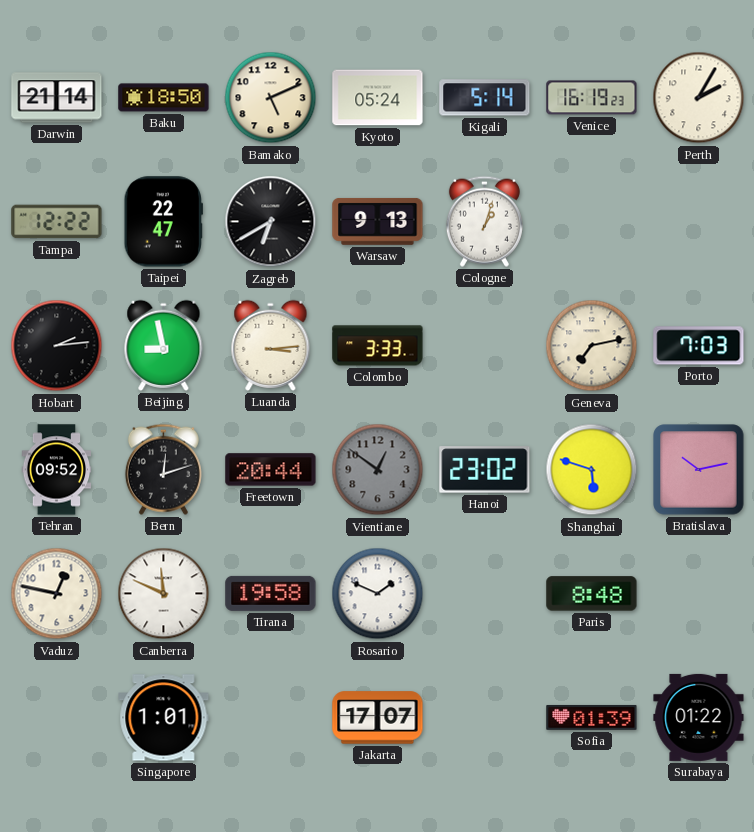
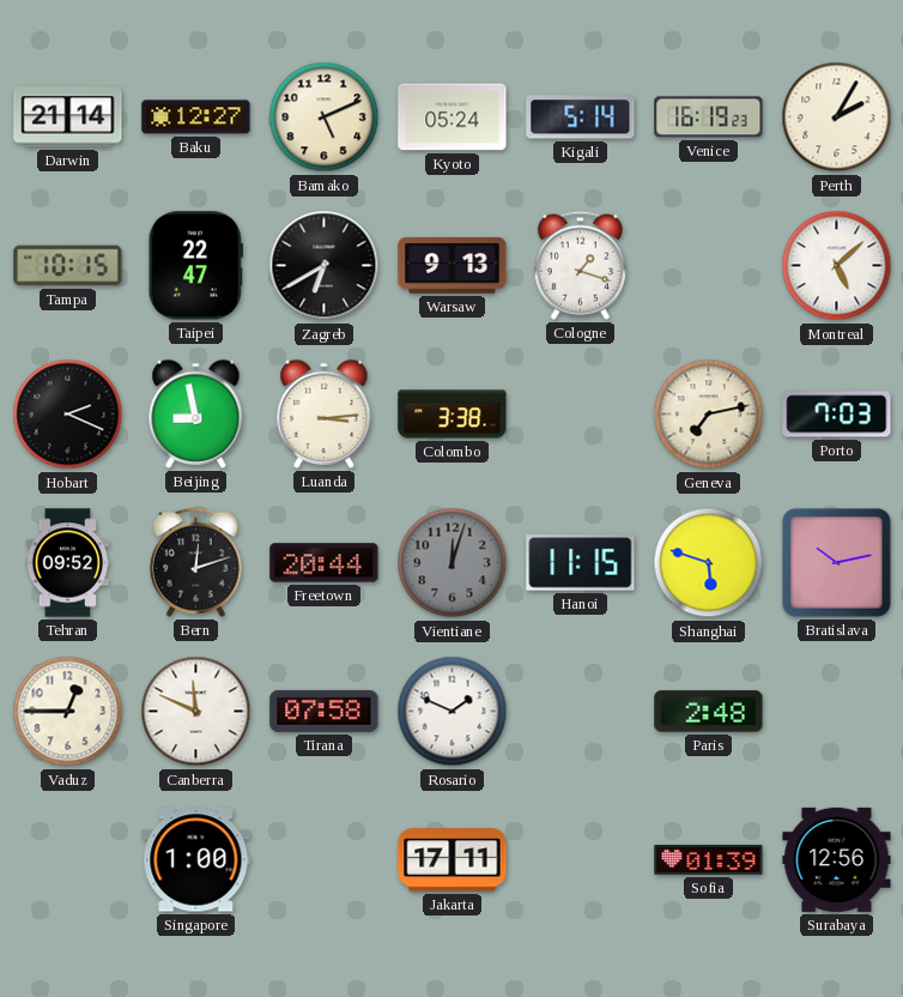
Baku: 18:50 -> 12:27
Tampa: 12:22 -> 10:15
Cologne: 1:03 -> 1:18
Montreal: none -> 5:08
Hobart: 2:14 -> 2:19
Colombo: 3:33 -> 3:38
Vientiane: 12:51 -> 12:03
Hanoi: 23:02 -> 11:15
Vaduz: 12:47 -> 12:45
Tirana: 19:58 -> 07:58
Paris: 8:48 -> 2:48
Singapore: 1:01 -> 1:00
Jakarta: 17:07 -> 17:11
Surabaya: 01:22 -> 12:56
